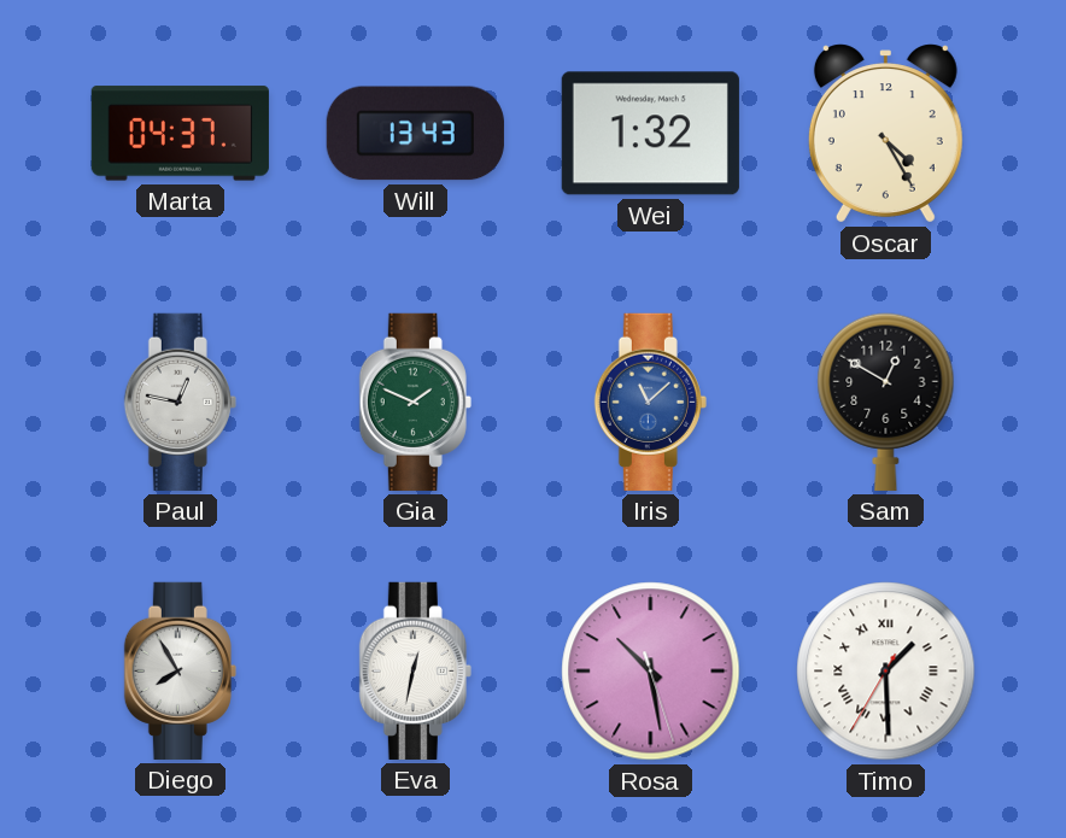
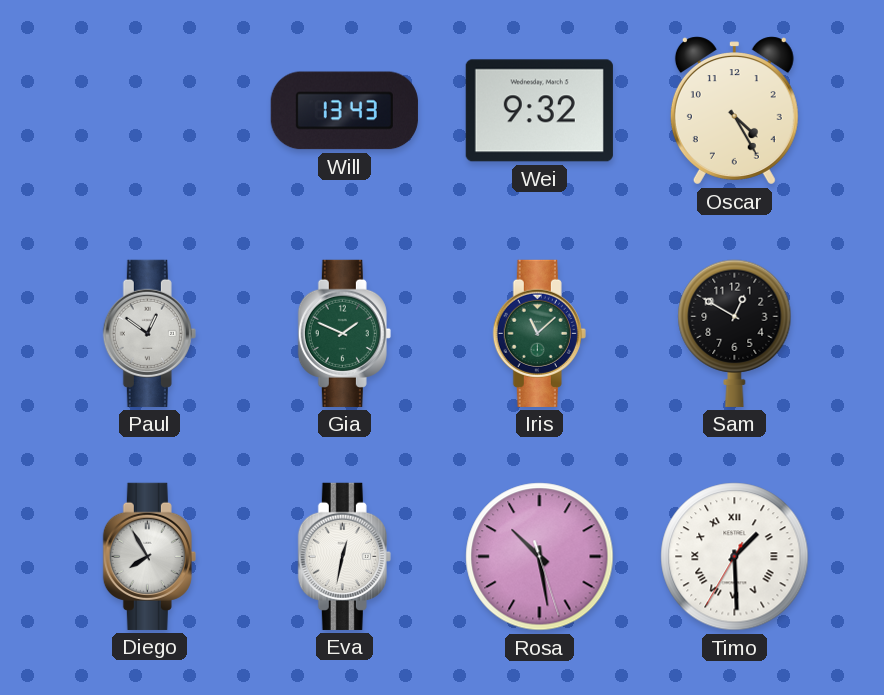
Marta: 04:37 -> none
Wei: 1:32 -> 9:32
Paul: 12:47 -> 12:51
Iris dial: blue -> green
